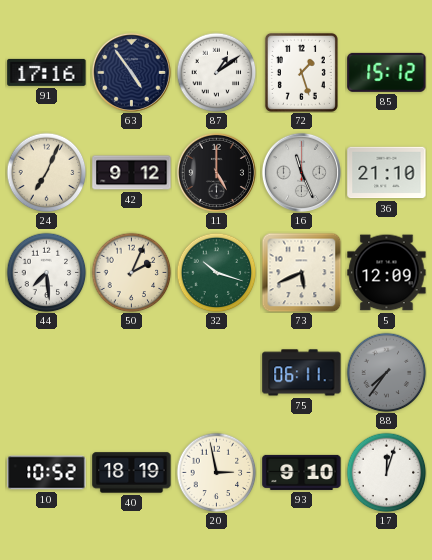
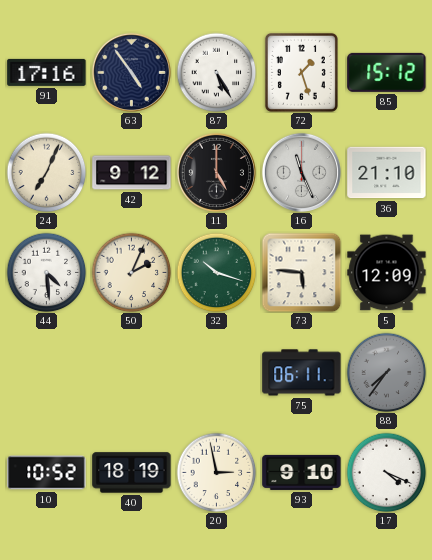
87: 1:09 -> 5:25
44: 7:29 -> 4:29
73: 5:41 -> 5:46
17: 12:03 -> 4:19
